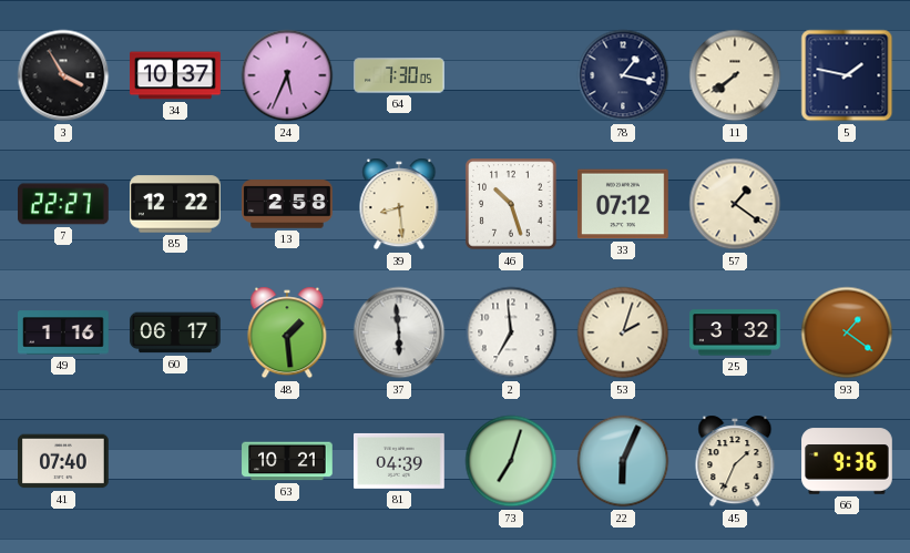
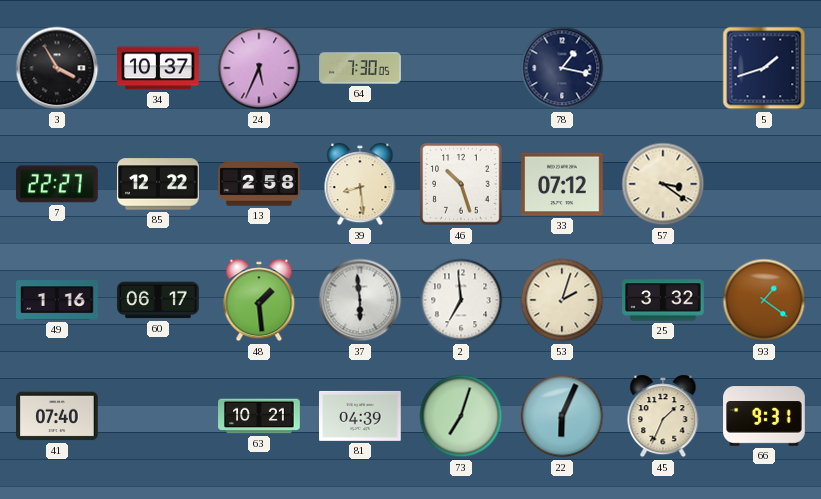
11: 7:39 -> none
5: 1:47 -> 1:42
57: 1:21 -> 3:21
66: 9:36 -> 9:31
